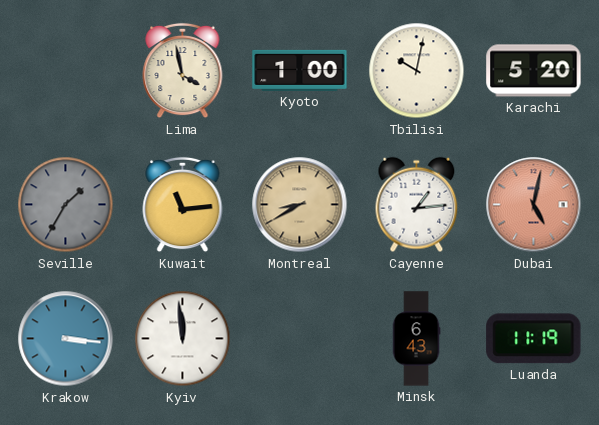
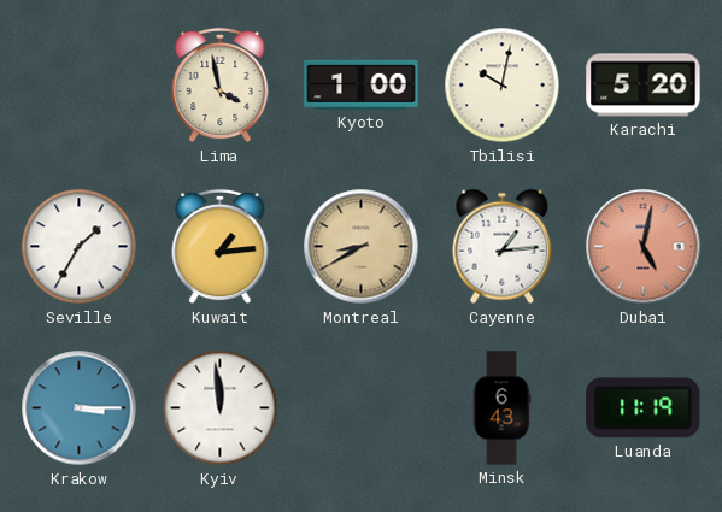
Seville dial: grey -> white
Kuwait: 11:14 -> 1:14
Krakow: 3:16 -> 3:15
